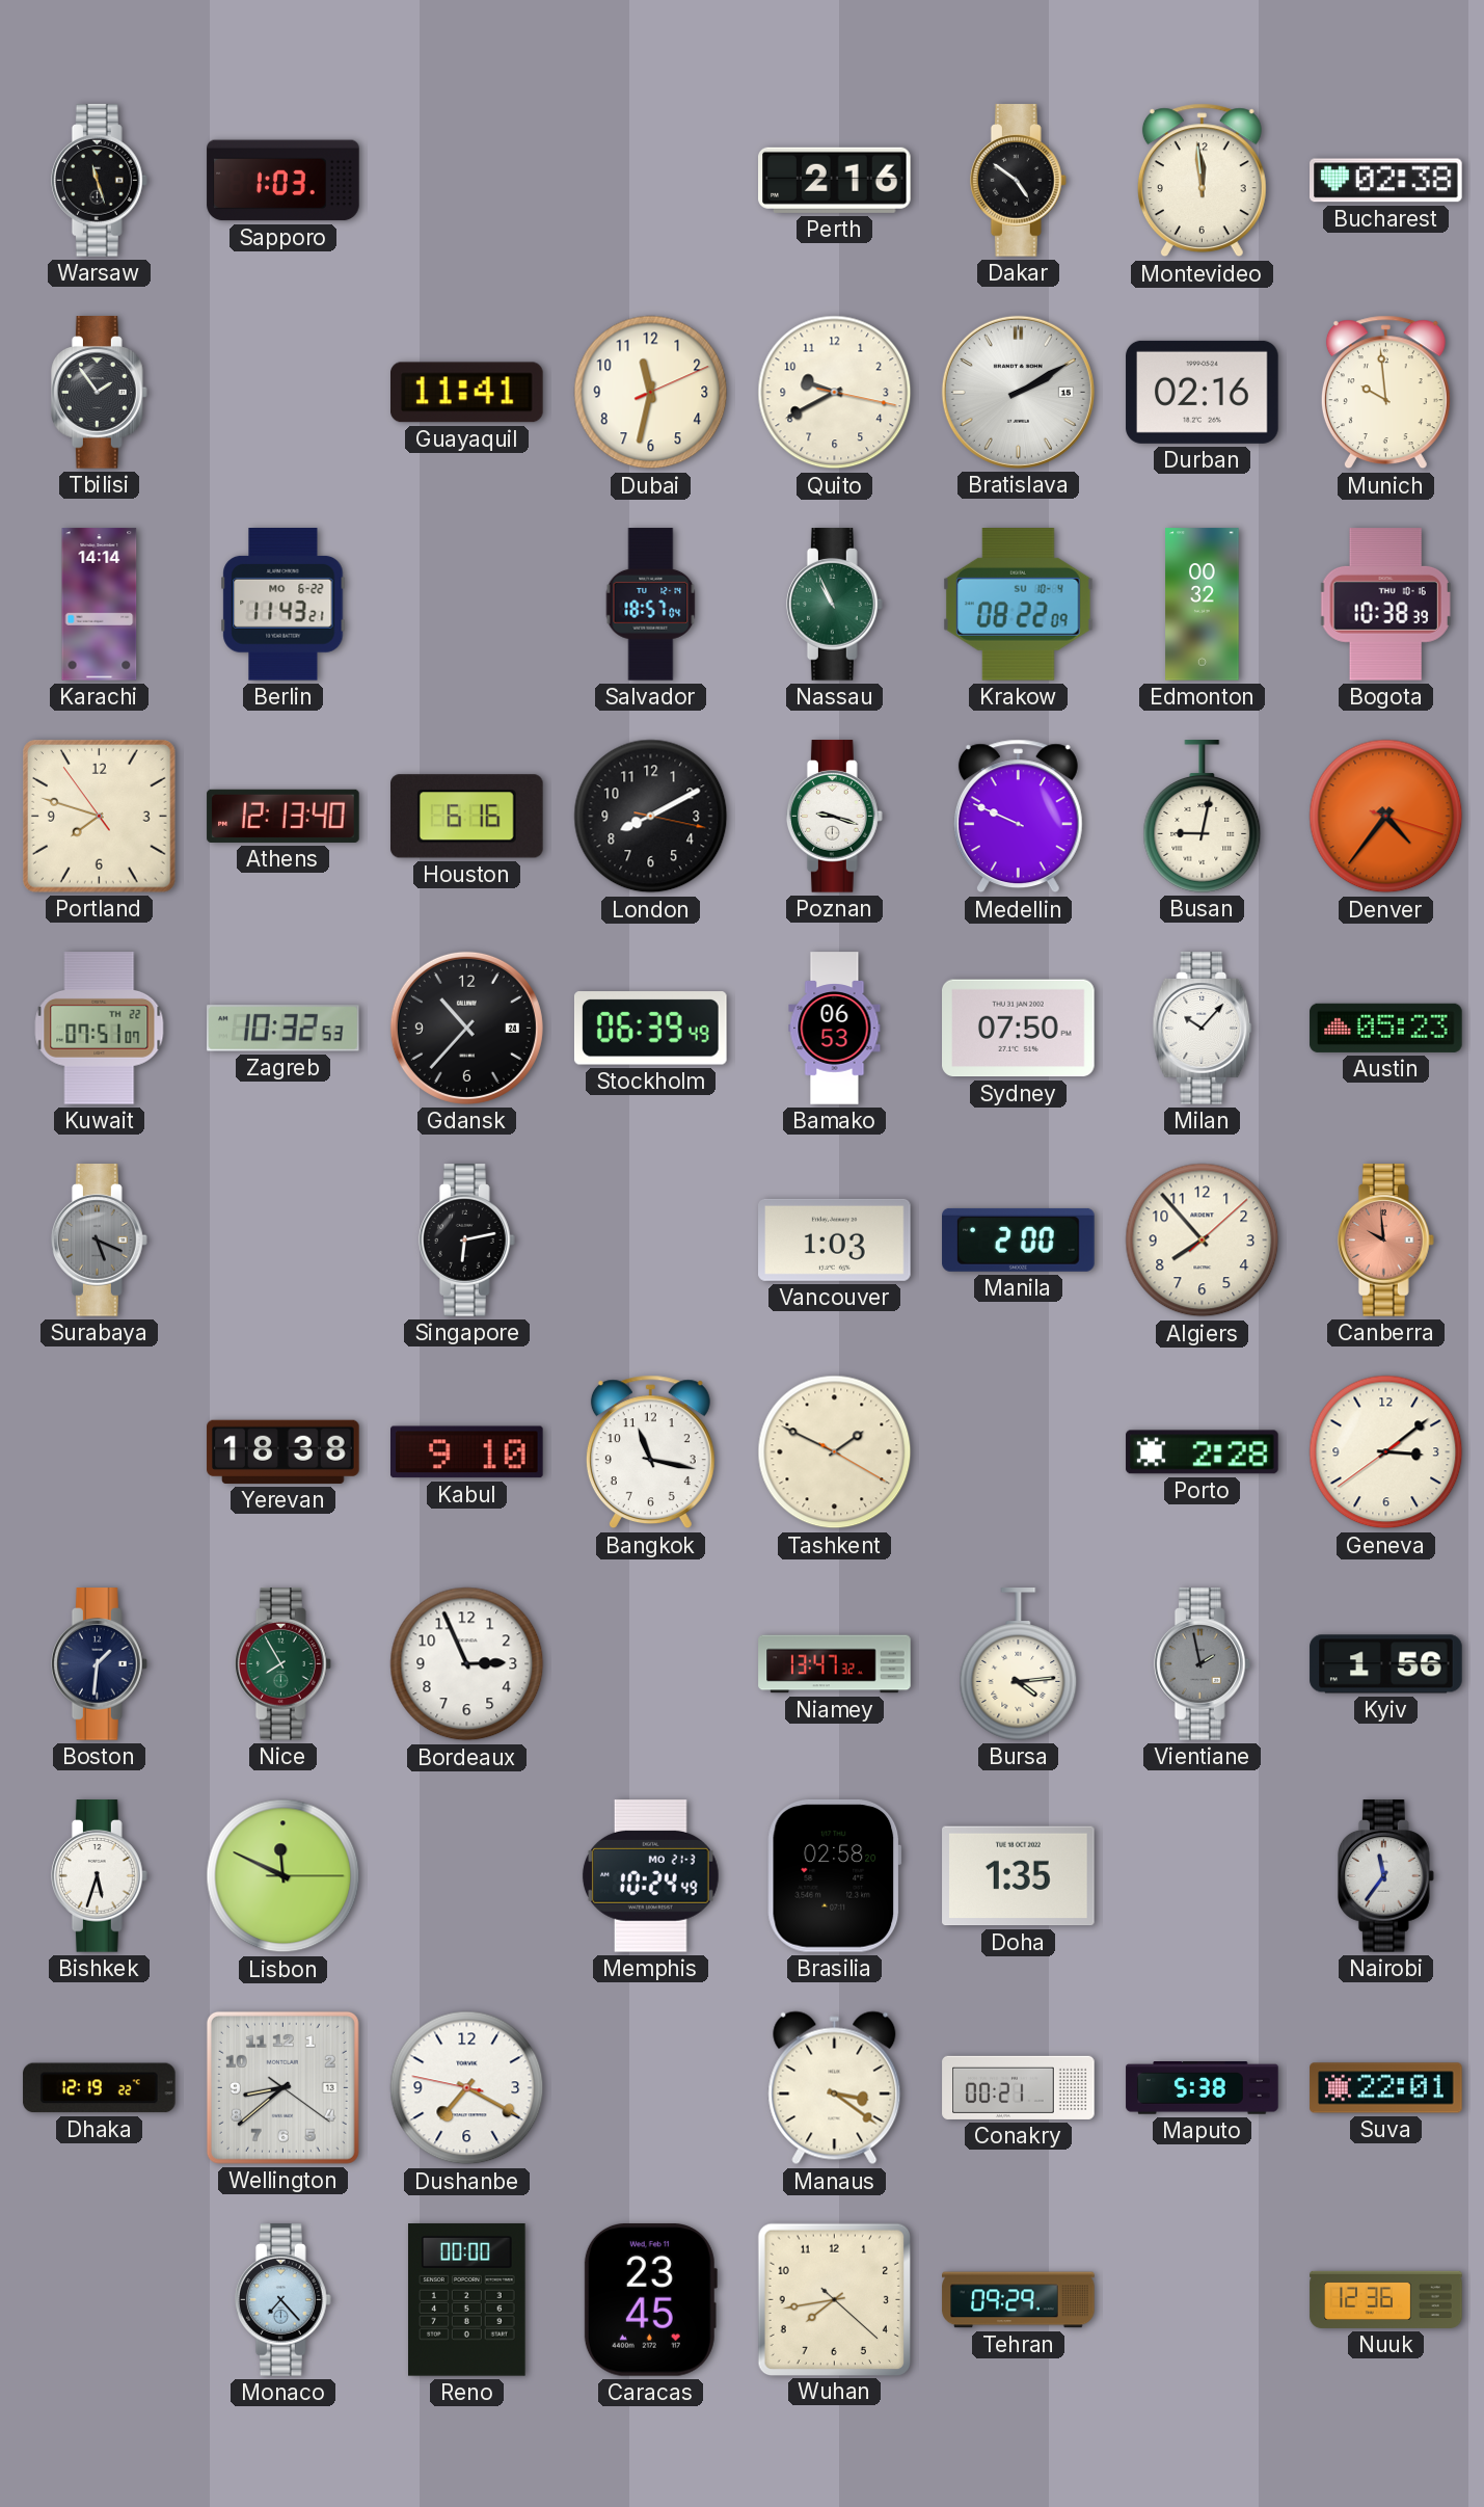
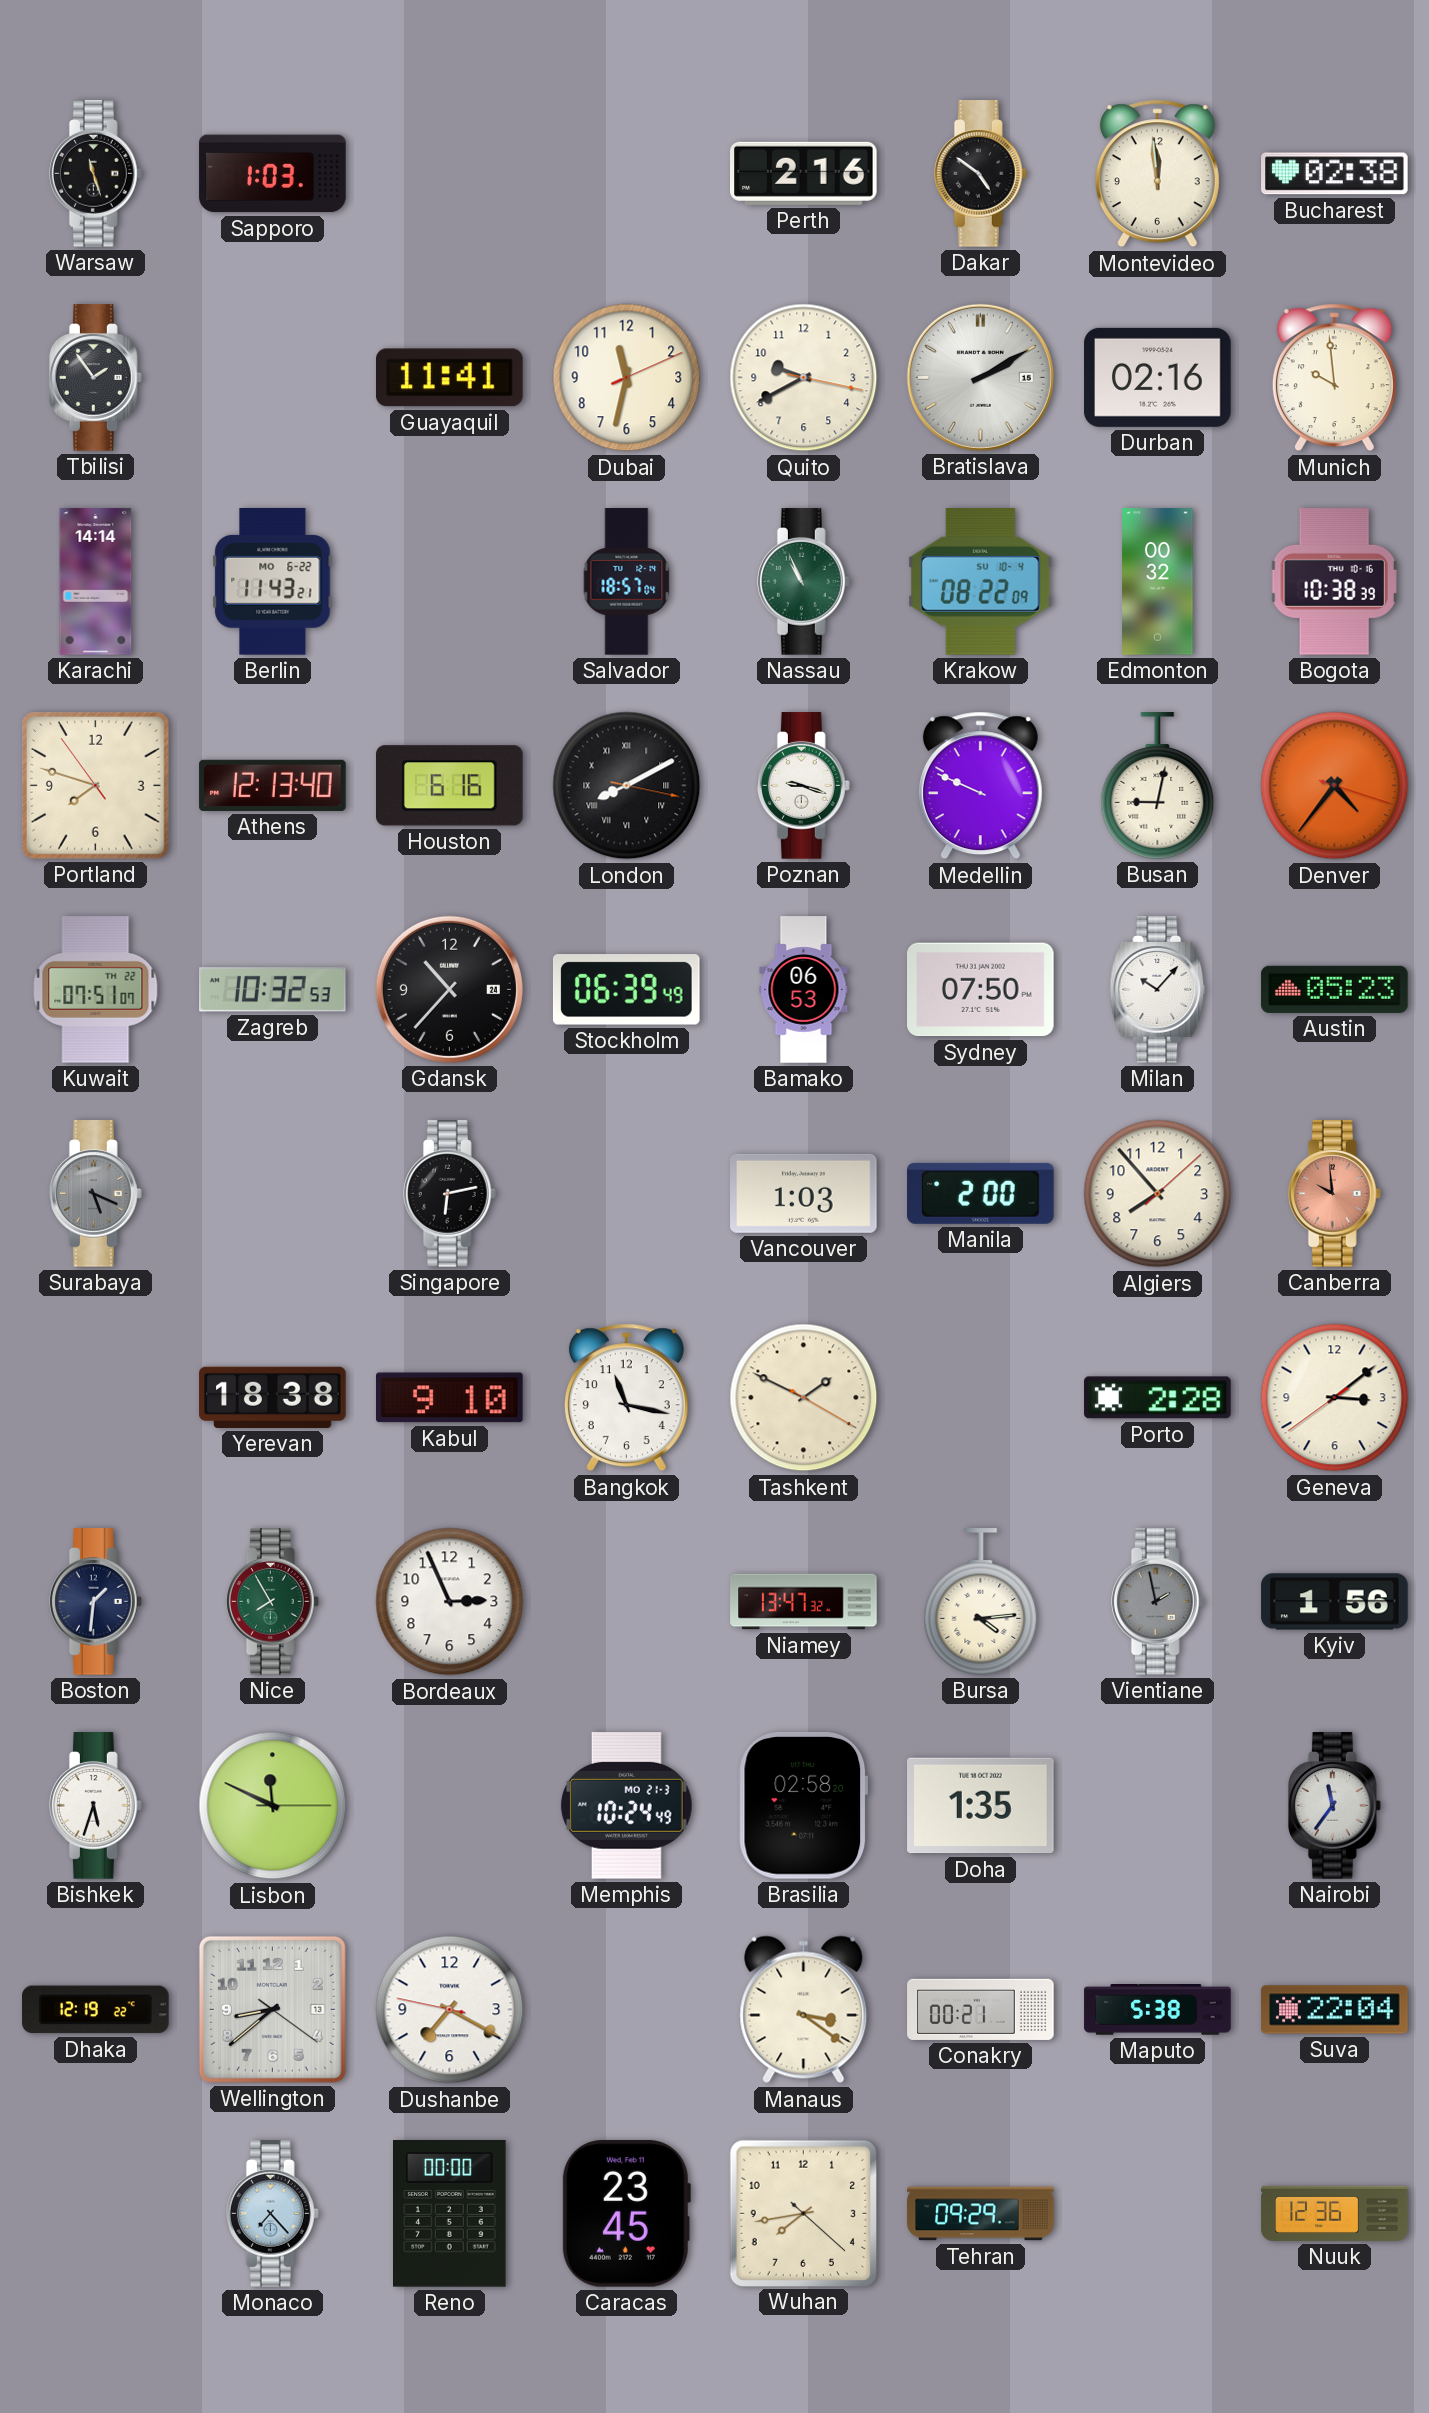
London numerals: Arabic -> Roman
Suva: 22:01 -> 22:04
